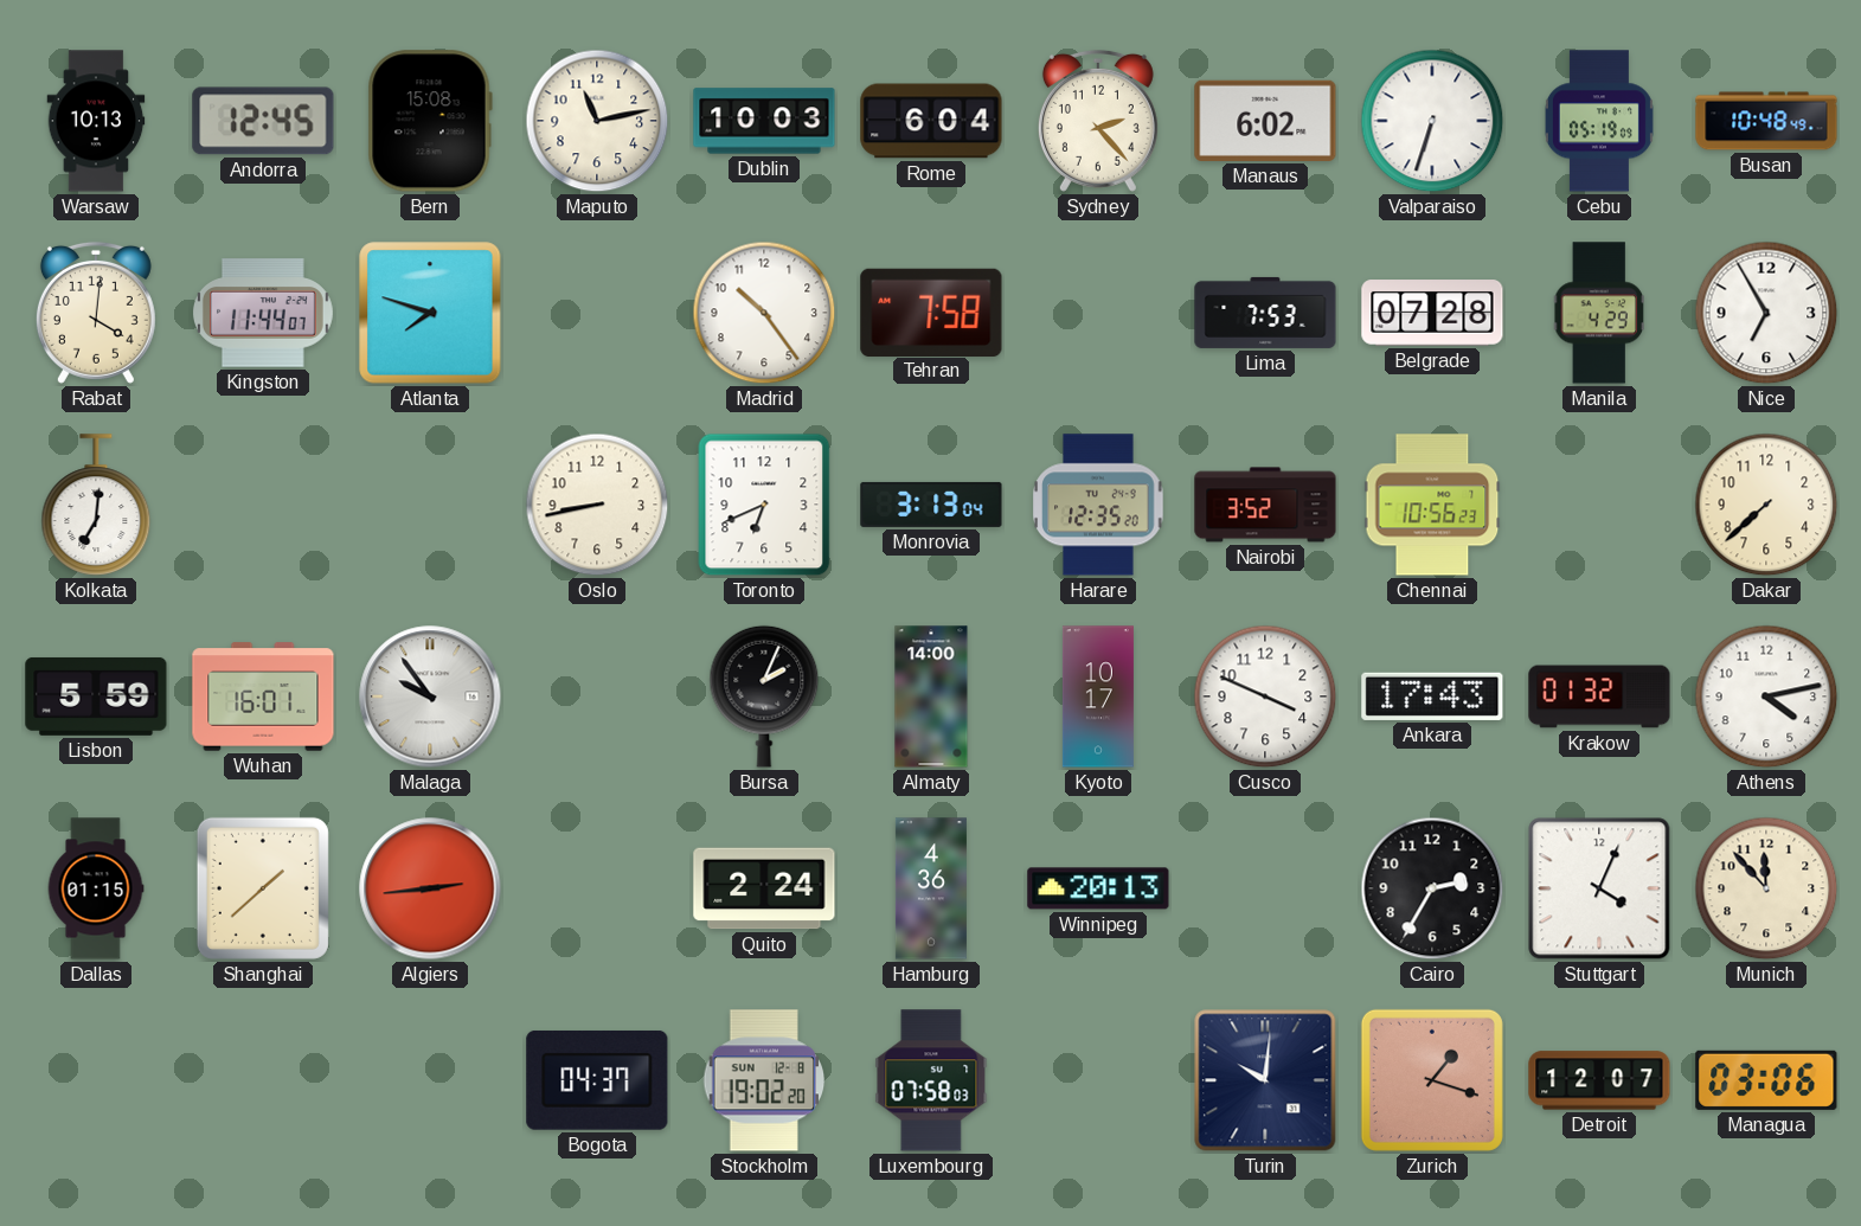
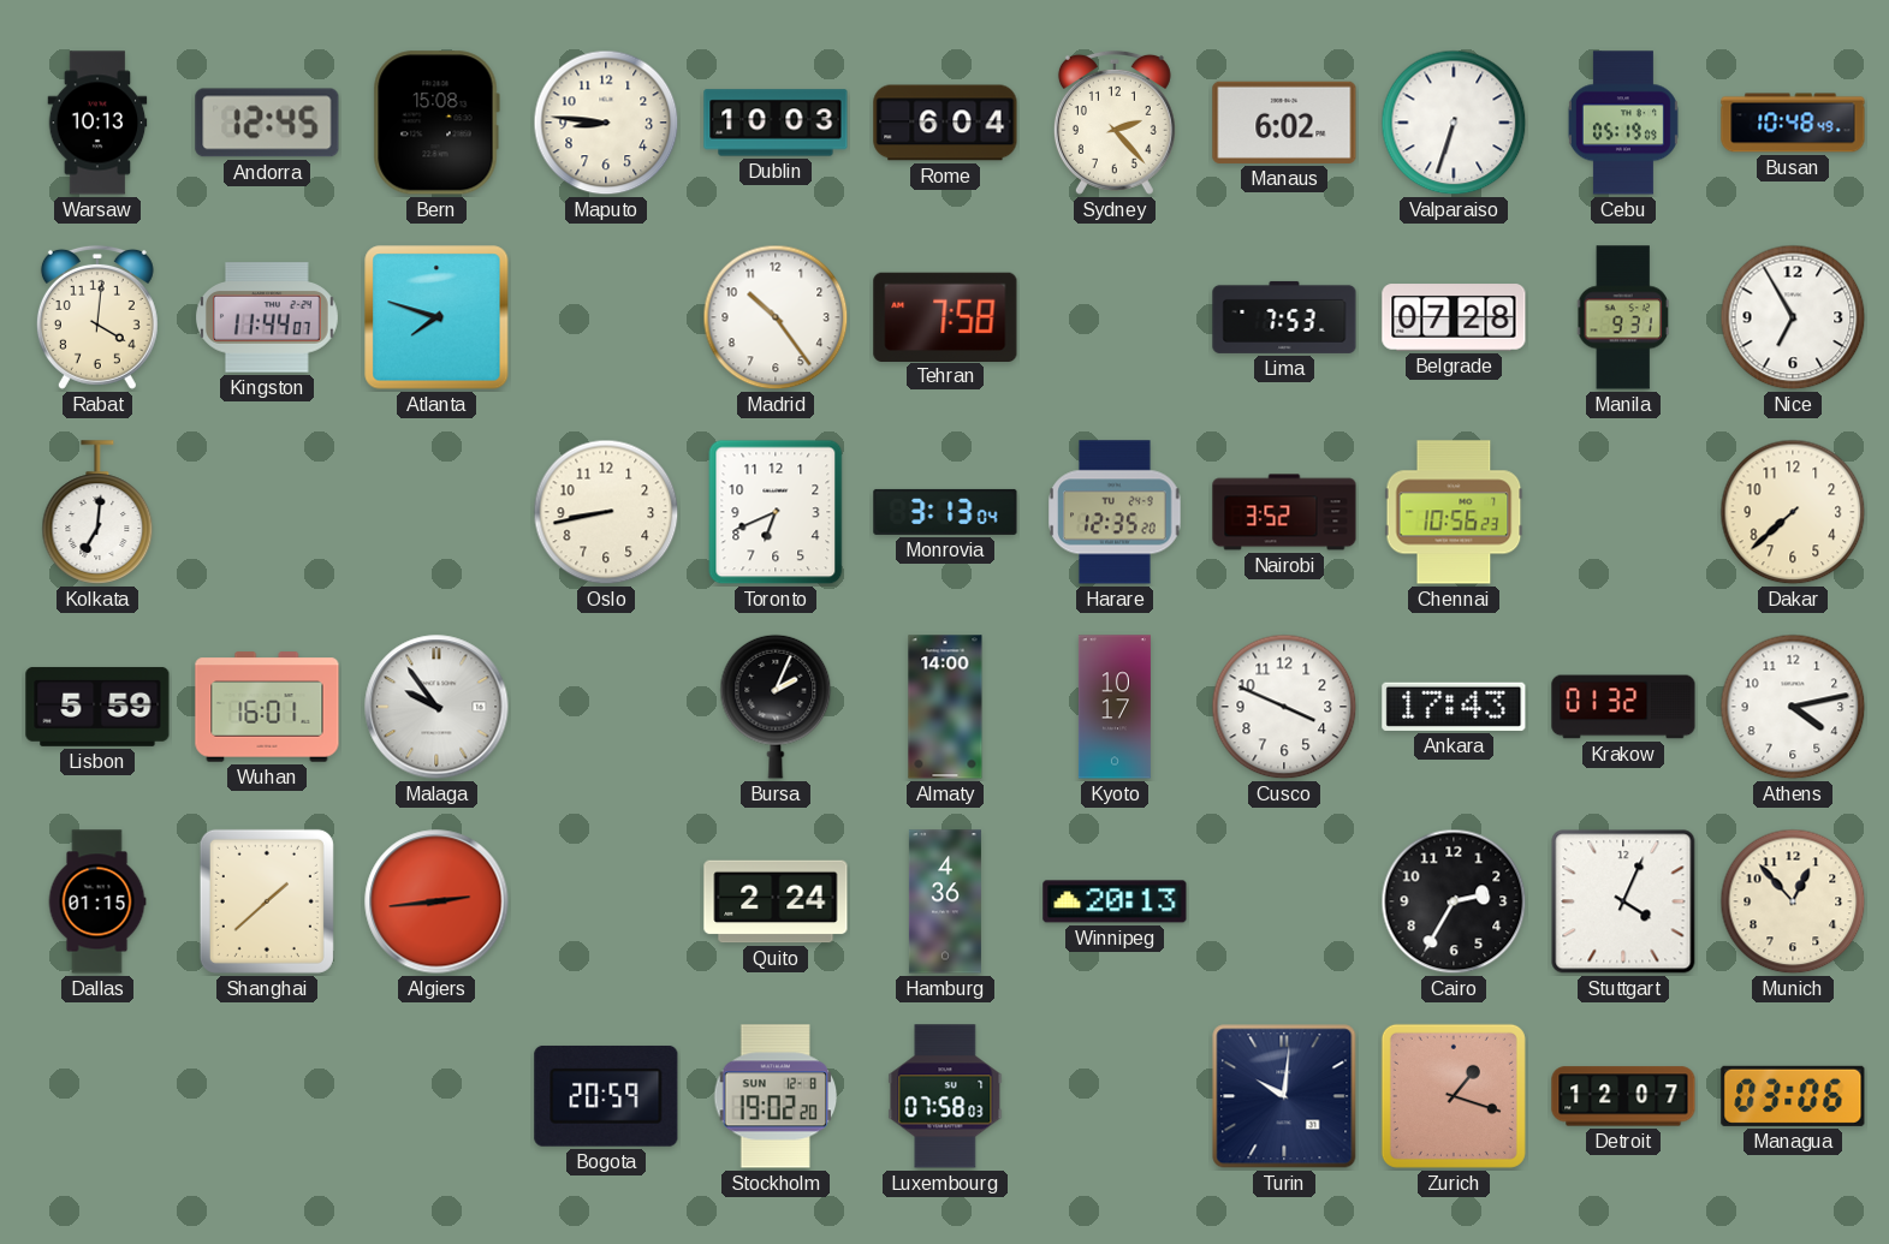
Maputo: 11:13 -> 8:46
Manila: 4:29 -> 9:31
Munich: 11:53 -> 12:53
Bogota: 04:37 -> 20:59
